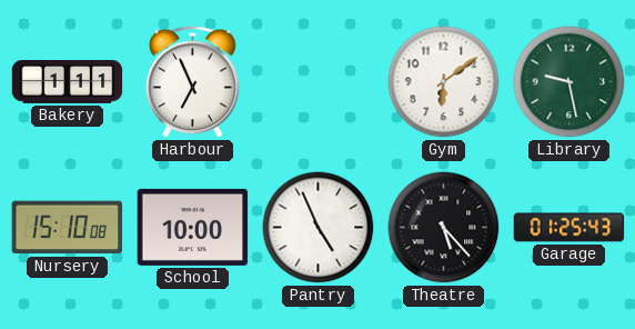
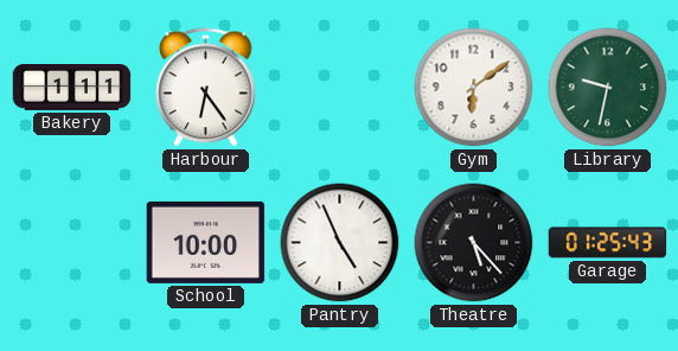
Harbour: 6:56 -> 6:24
Library: 9:28 -> 9:32
Nursery: 15:10 -> none
